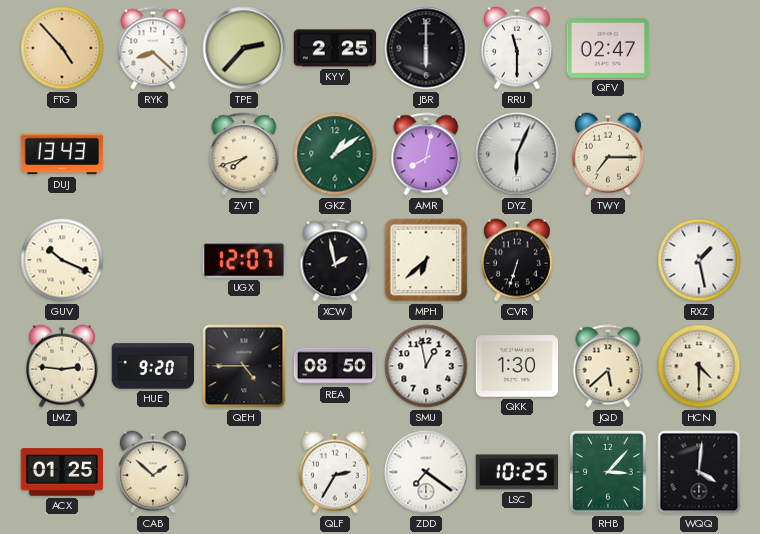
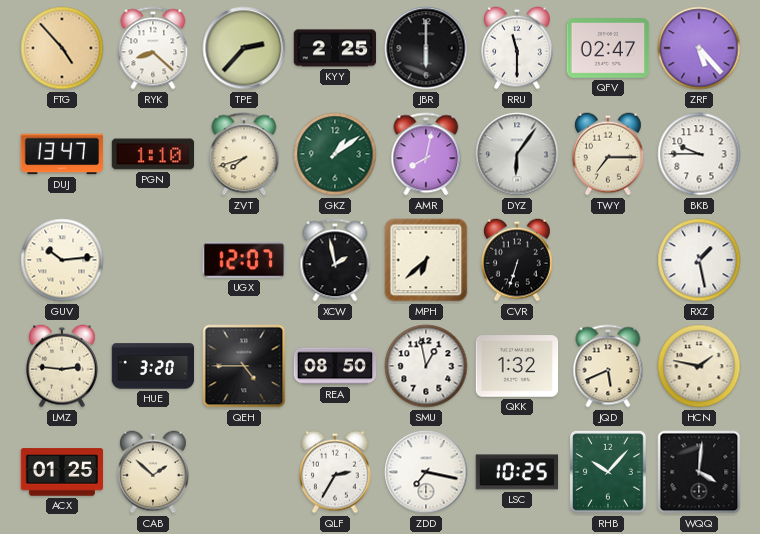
ZRF: none -> 5:23
DUJ: 13:43 -> 13:47
PGN: none -> 1:10
DYZ: 6:04 -> 6:06
BKB: none -> 9:45
GUV: 10:19 -> 10:14
HUE: 9:20 -> 3:20
QKK: 1:30 -> 1:32
JQD: 5:38 -> 5:41
HCN: 4:30 -> 1:47
ZDD: 7:21 -> 7:17
RHB: 3:07 -> 10:07
